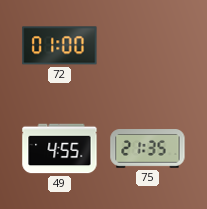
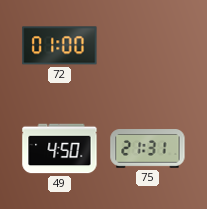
49: 4:55 -> 4:50
75: 21:35 -> 21:31
